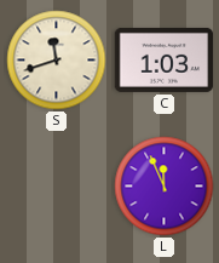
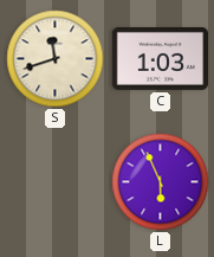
L: 11:56 -> 5:56
